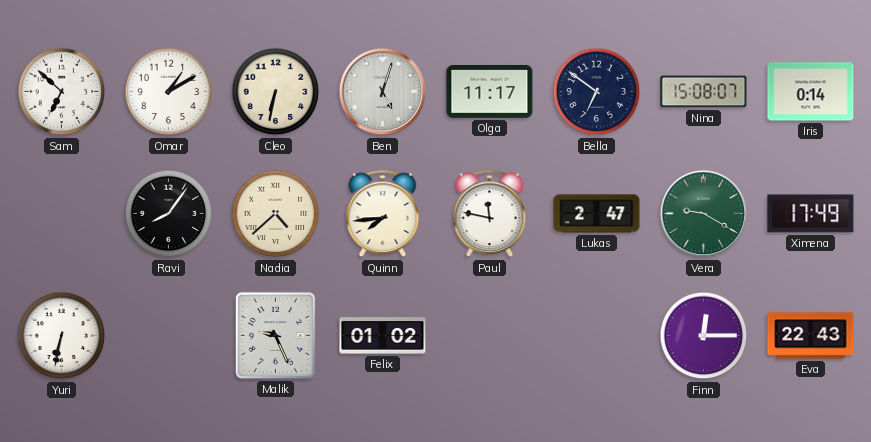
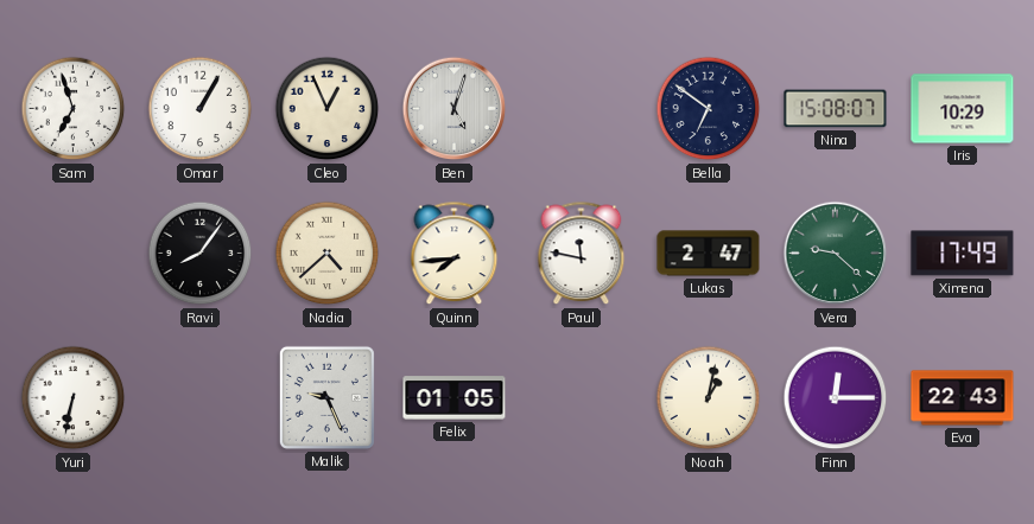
Sam: 6:52 -> 6:57
Omar: 1:10 -> 1:05
Cleo: 6:32 -> 12:56
Olga: 11:17 -> none
Iris: 0:14 -> 10:29
Vera: 9:20 -> 9:22
Felix: 01:02 -> 01:05
Noah: none -> 1:02
